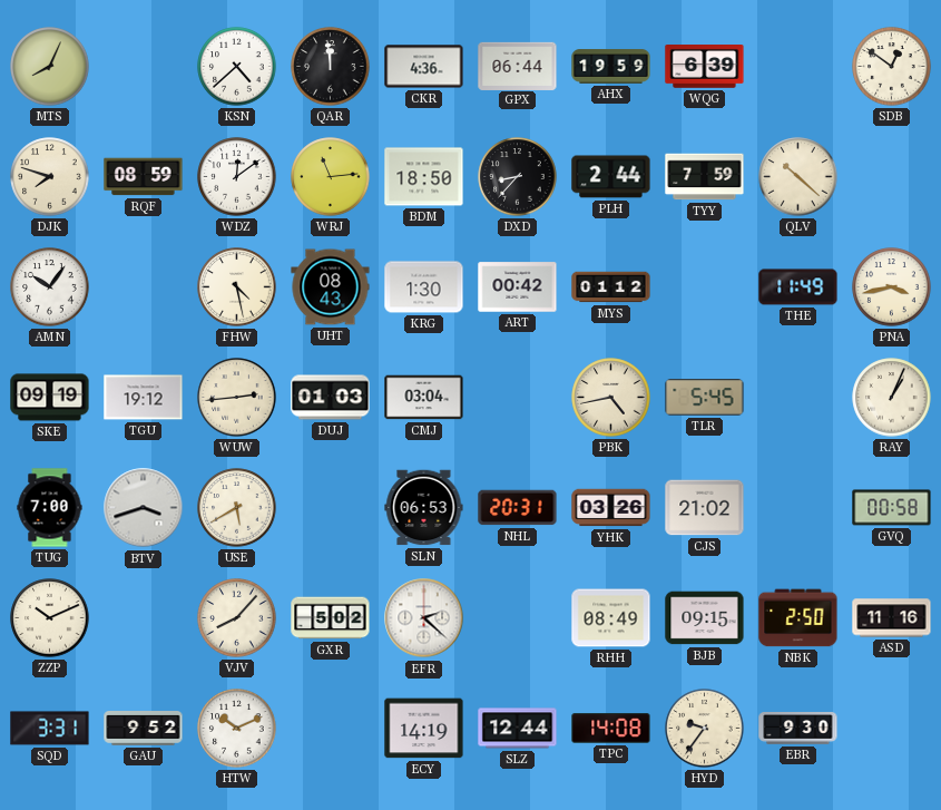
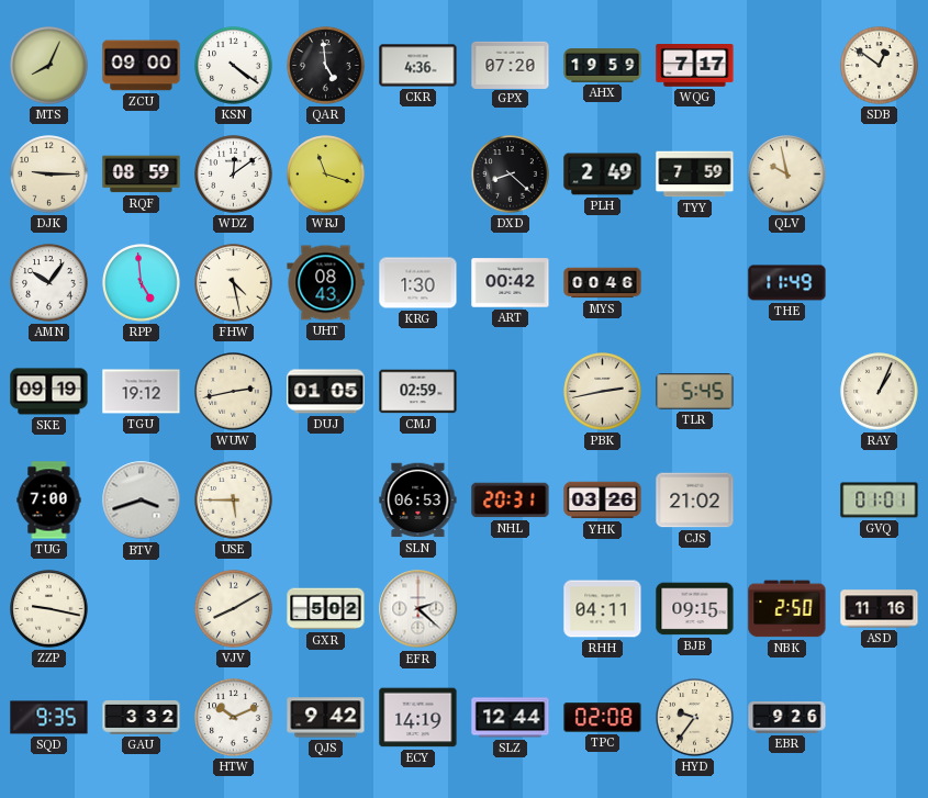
ZCU: none -> 09:00
KSN: 4:38 -> 4:21
QAR: 11:59 -> 4:59
GPX: 06:44 -> 07:20
WQG: 6:39 -> 7:17
DJK: 7:48 -> 9:15
WRJ: 11:14 -> 11:18
BDM: 18:50 -> none
DXD: 8:37 -> 8:22
PLH: 2:44 -> 2:49
QLV: 10:22 -> 9:58
RPP: none -> 4:59
MYS: 01:12 -> 00:46
PNA: 3:43 -> none
WUW: 2:44 -> 2:43
DUJ: 01:03 -> 01:05
CMJ: 03:04 -> 02:59
PBK: 4:43 -> 2:43
USE: 5:40 -> 5:45
GVQ: 00:58 -> 01:01
ZZP: 10:11 -> 9:17
VJV: 8:07 -> 8:10
RHH: 08:49 -> 04:11
SQD: 3:31 -> 9:35
GAU: 9:52 -> 3:32
QJS: none -> 9:42
TPC: 14:08 -> 02:08
EBR: 9:30 -> 9:26
